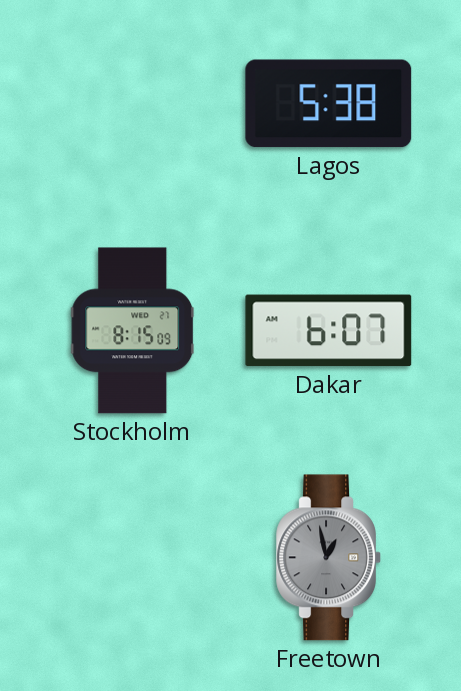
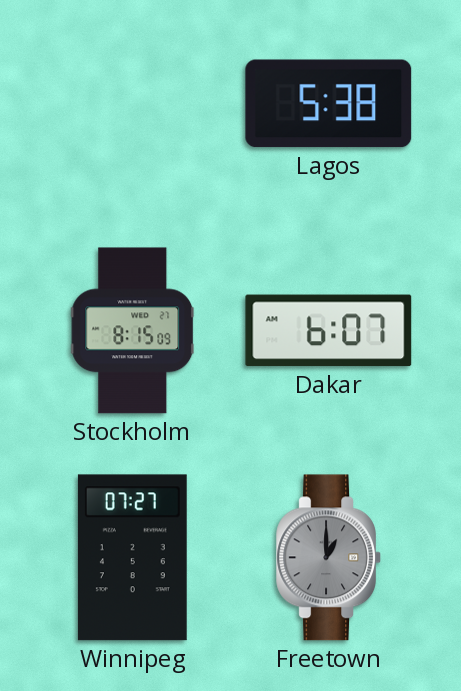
Winnipeg: none -> 07:27
Freetown: 12:58 -> 1:00
